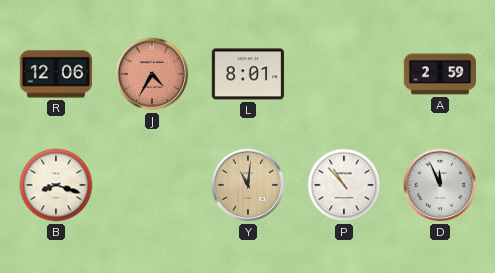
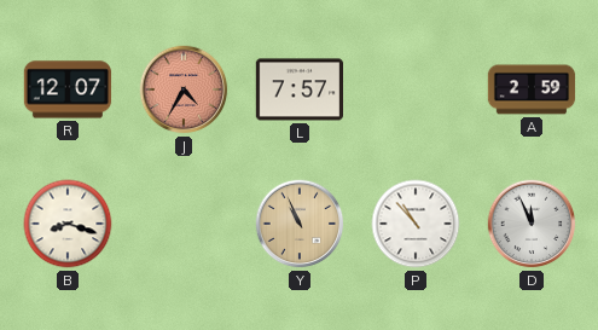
R: 12:06 -> 12:07
L: 8:01 -> 7:57
Y: 11:01 -> 10:56
